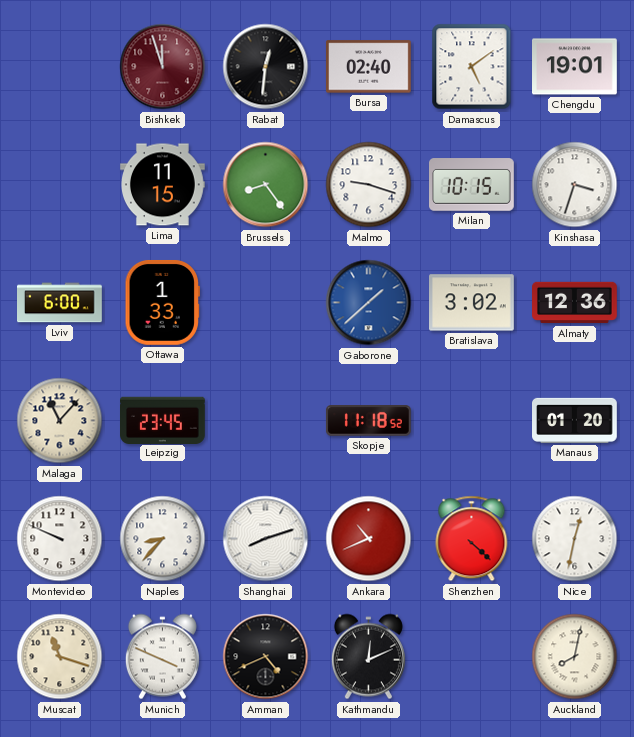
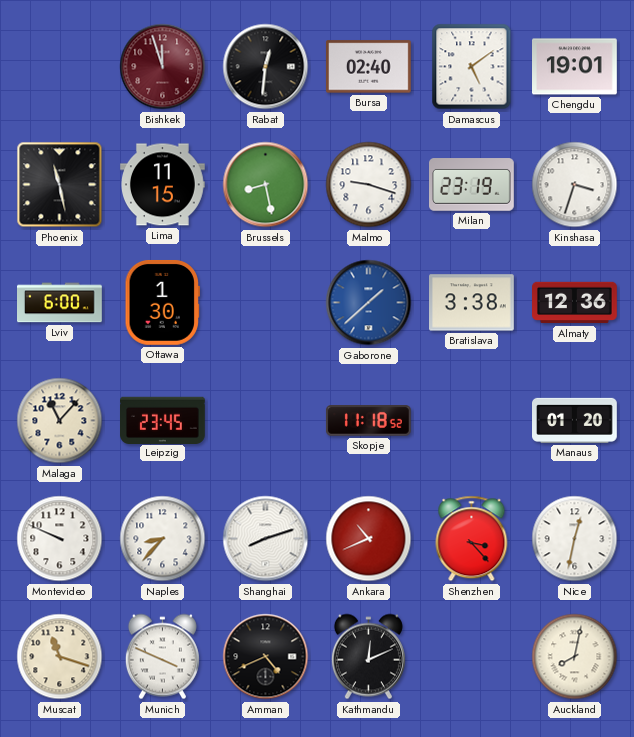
Phoenix: none -> 11:28
Brussels: 8:24 -> 8:28
Milan: 10:15 -> 23:19
Ottawa: 1:33 -> 1:30
Bratislava: 3:02 -> 3:38
Shenzhen: 4:22 -> 3:23
